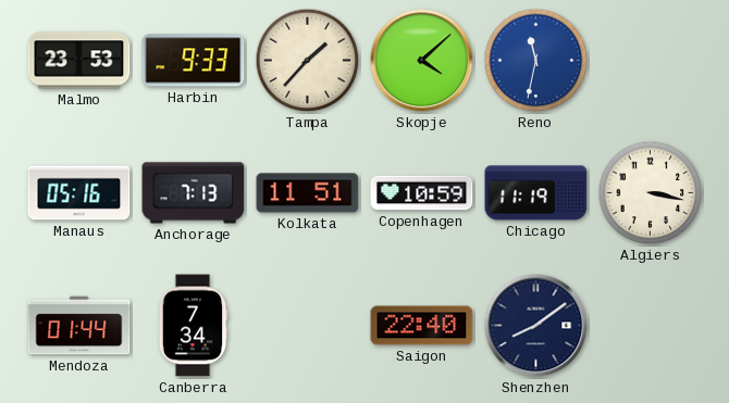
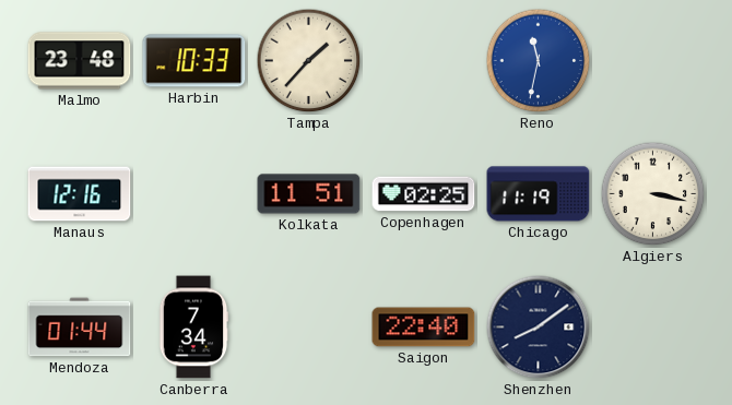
Malmo: 23:53 -> 23:48
Harbin: 9:33 -> 10:33
Skopje: 4:08 -> none
Manaus: 05:16 -> 12:16
Anchorage: 7:13 -> none
Copenhagen: 10:59 -> 02:25
